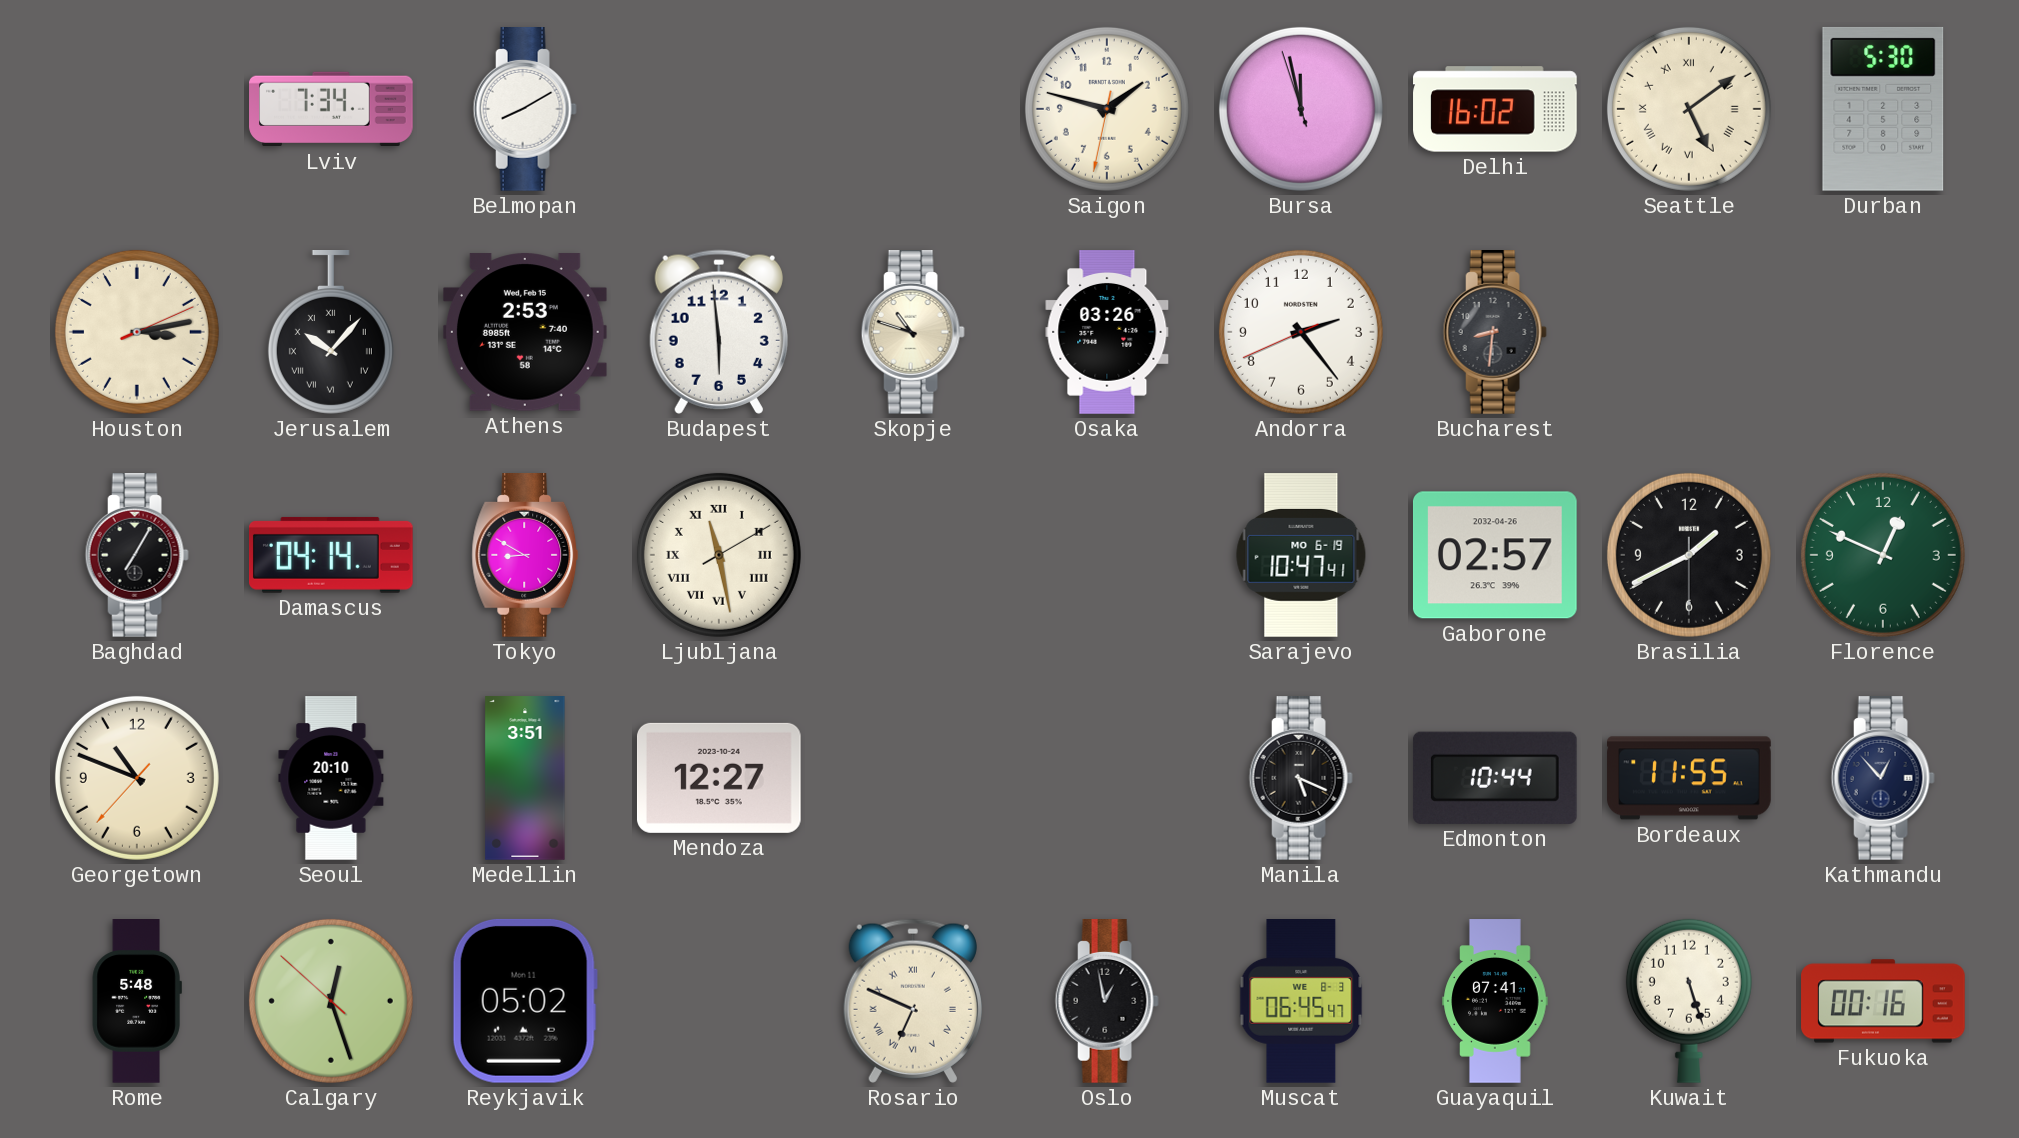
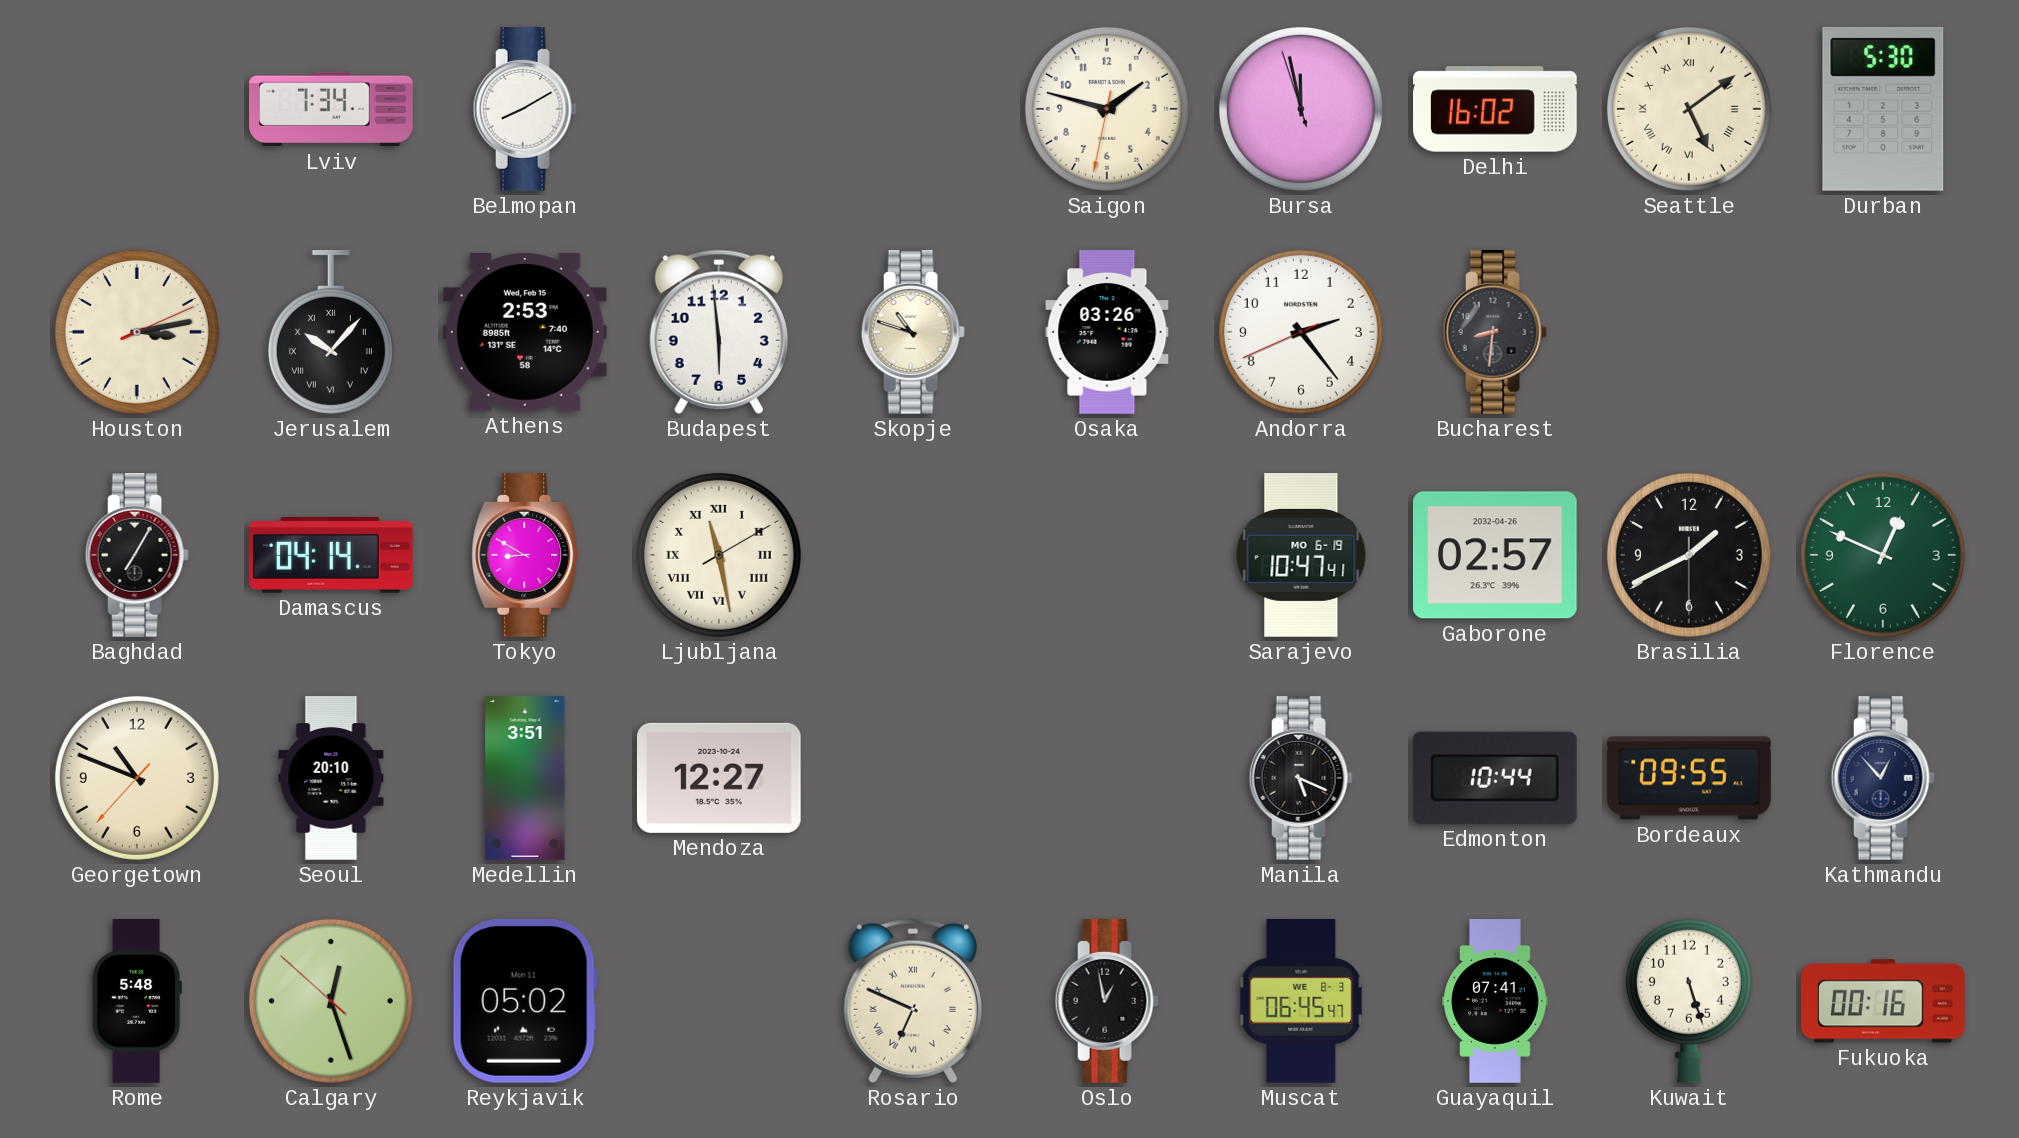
Bordeaux: 11:55 -> 09:55
